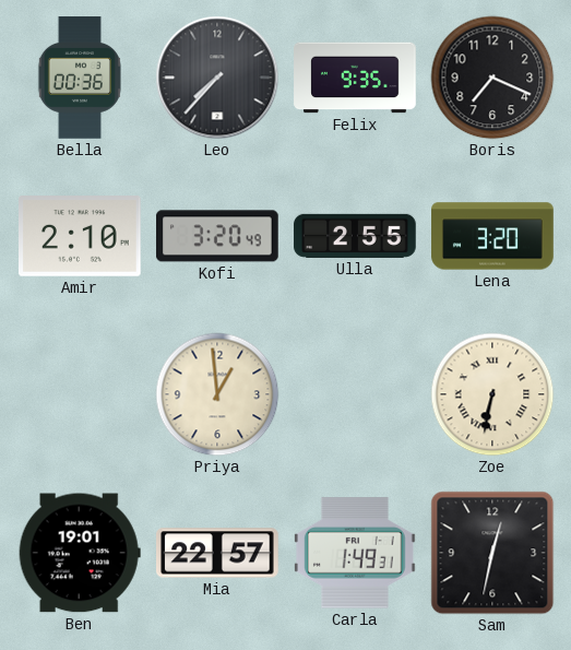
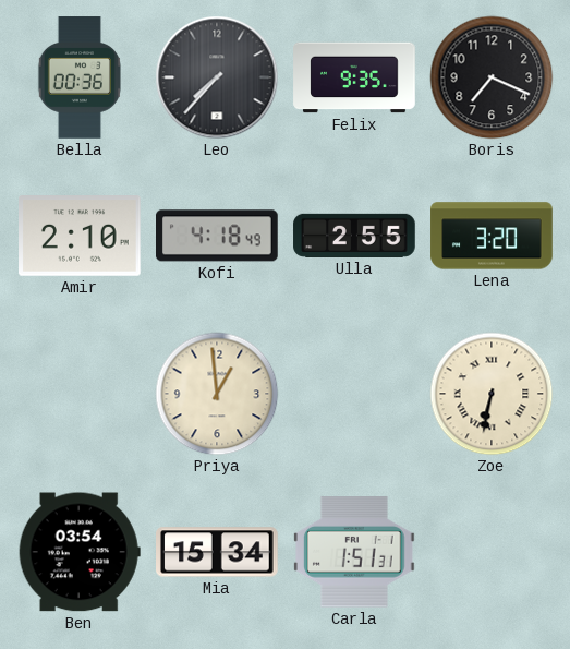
Kofi: 3:20 -> 4:18
Ben: 19:01 -> 03:54
Mia: 22:57 -> 15:34
Carla: 1:49 -> 1:51
Sam: 12:32 -> none
